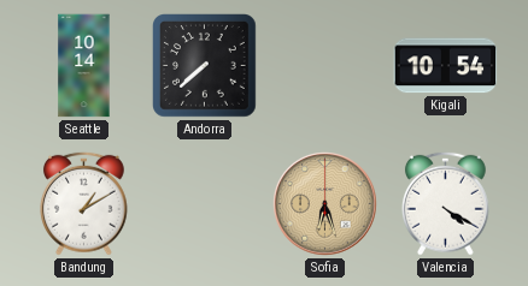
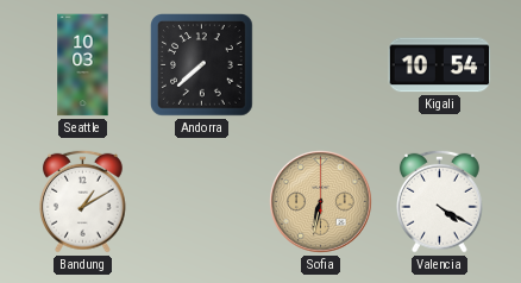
Seattle: 10:14 -> 10:03
Sofia: 6:27 -> 6:32
